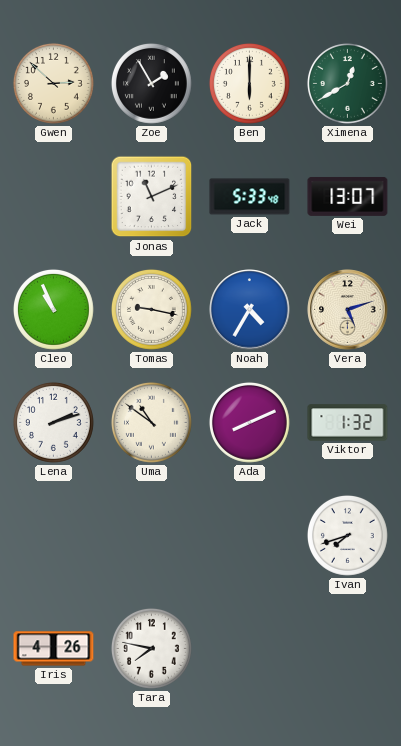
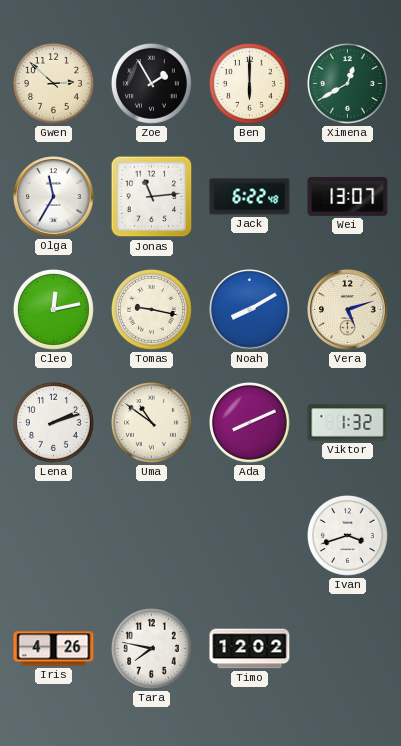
Olga: none -> 11:35
Jonas: 11:11 -> 11:14
Jack: 5:33 -> 6:22
Cleo: 10:56 -> 12:13
Noah: 4:35 -> 8:10
Ivan: 7:42 -> 3:42
Timo: none -> 12:02
